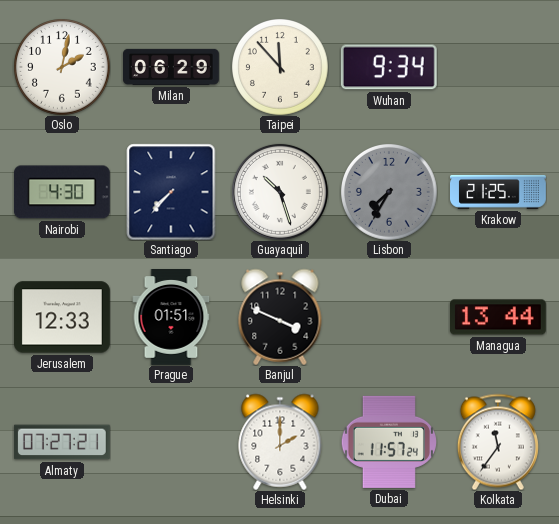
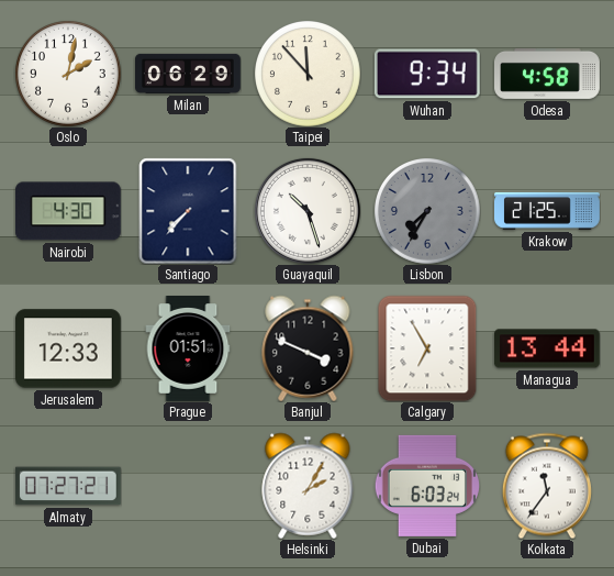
Odesa: none -> 4:58
Calgary: none -> 6:55
Helsinki: 2:00 -> 2:05
Dubai: 11:57 -> 6:03
